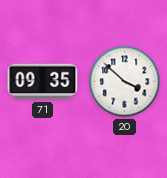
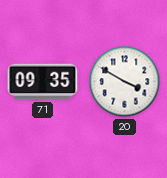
20: 3:52 -> 3:50
